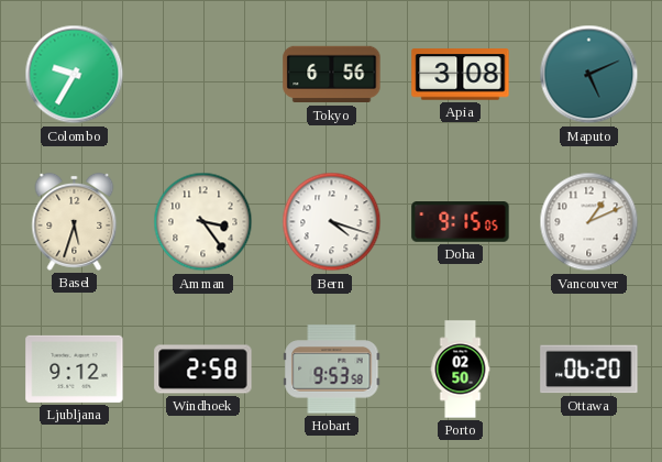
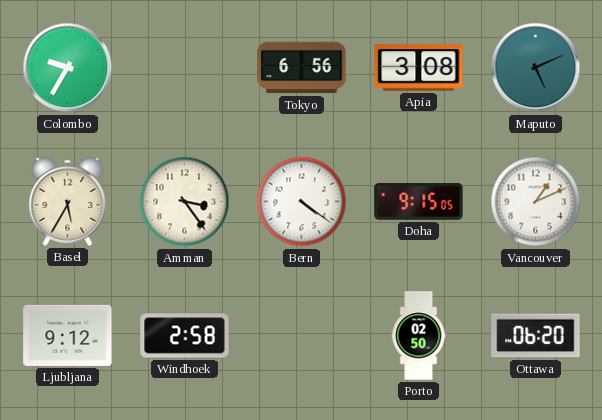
Basel: 5:33 -> 5:35
Bern: 4:18 -> 4:21
Hobart: 9:53 -> none
